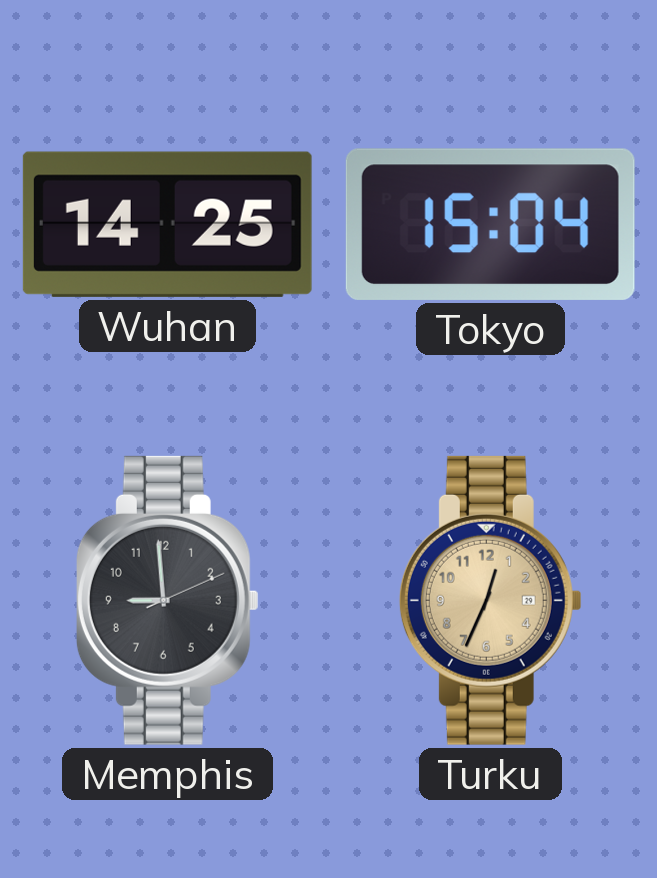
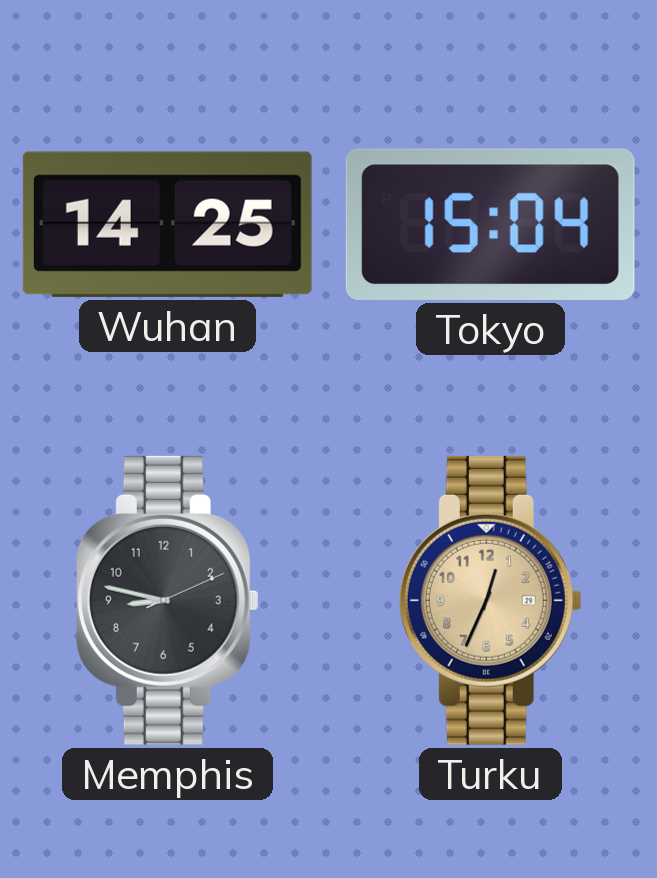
Memphis: 8:59 -> 8:47
